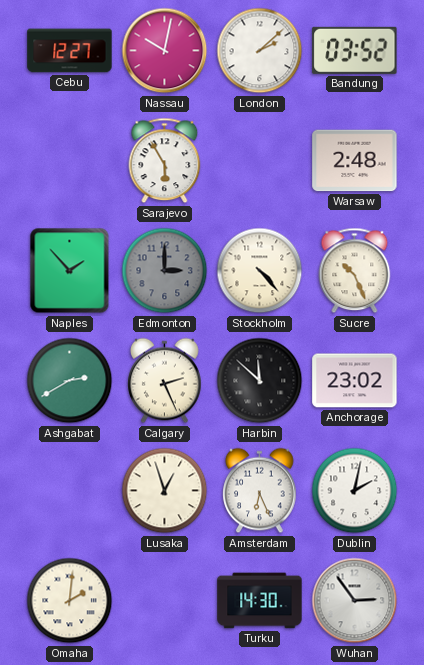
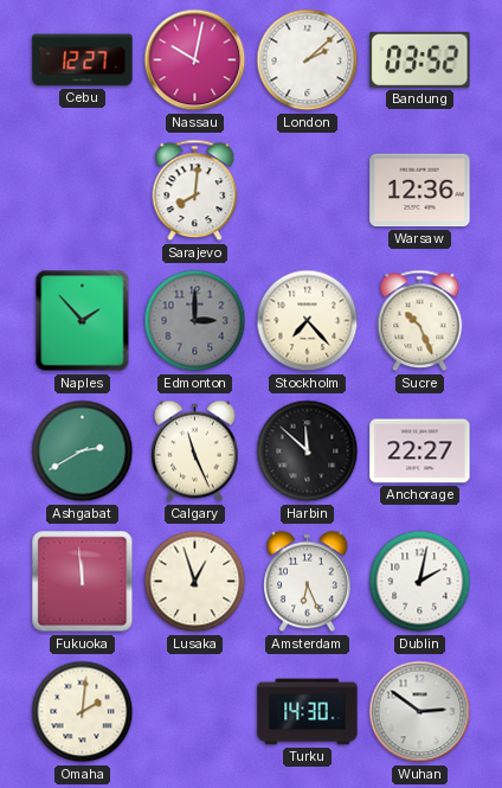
Sarajevo: 5:55 -> 8:01
Warsaw: 2:48 -> 12:36
Stockholm: 4:23 -> 7:23
Calgary: 2:26 -> 11:26
Anchorage: 23:02 -> 22:27
Fukuoka: none -> 11:59
Wuhan: 2:54 -> 2:51
